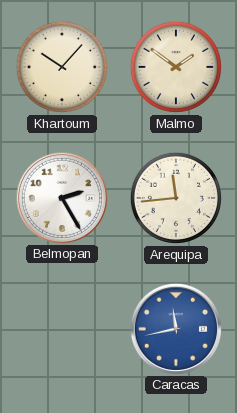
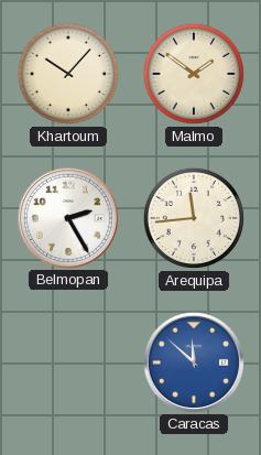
Caracas: 11:43 -> 11:52
